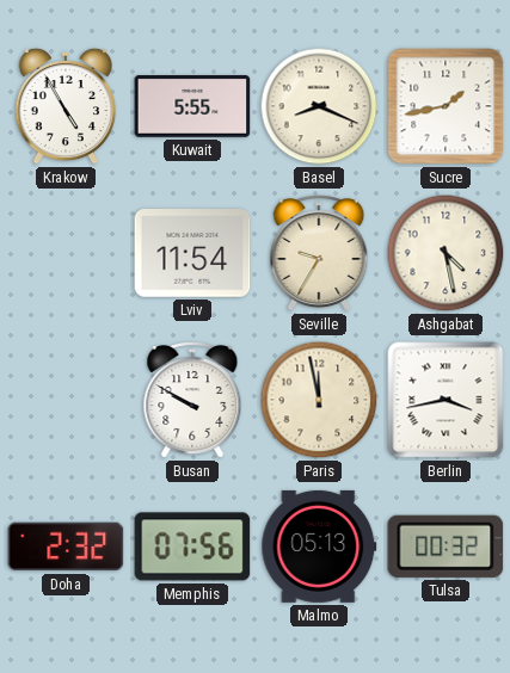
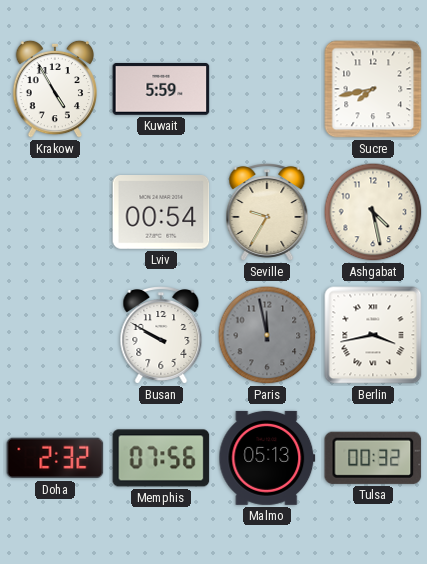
Kuwait: 5:55 -> 5:59
Basel: 8:19 -> none
Sucre: 1:43 -> 7:43
Lviv: 11:54 -> 00:54
Paris dial: cream -> grey
